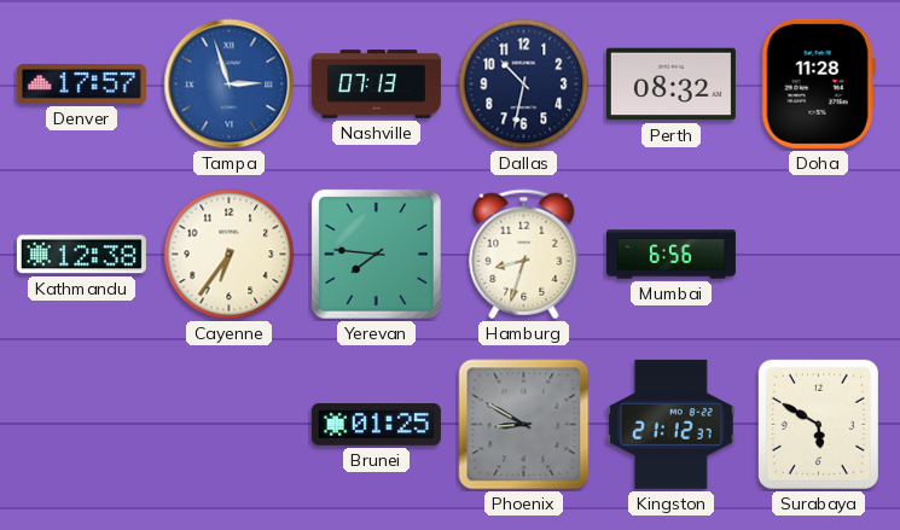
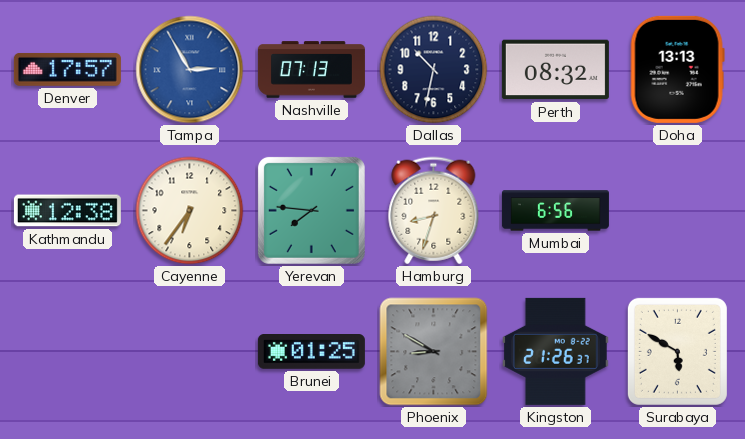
Tampa: 2:57 -> 2:55
Doha: 11:28 -> 13:13
Kingston: 21:12 -> 21:26
